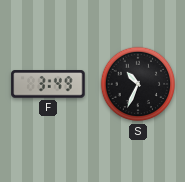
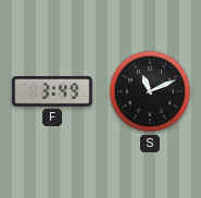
S: 10:34 -> 11:11
